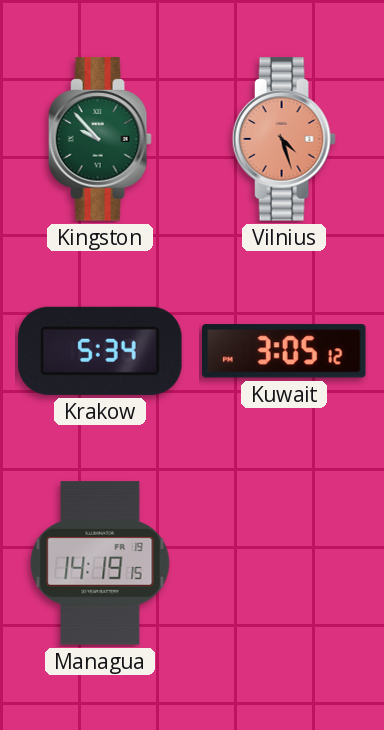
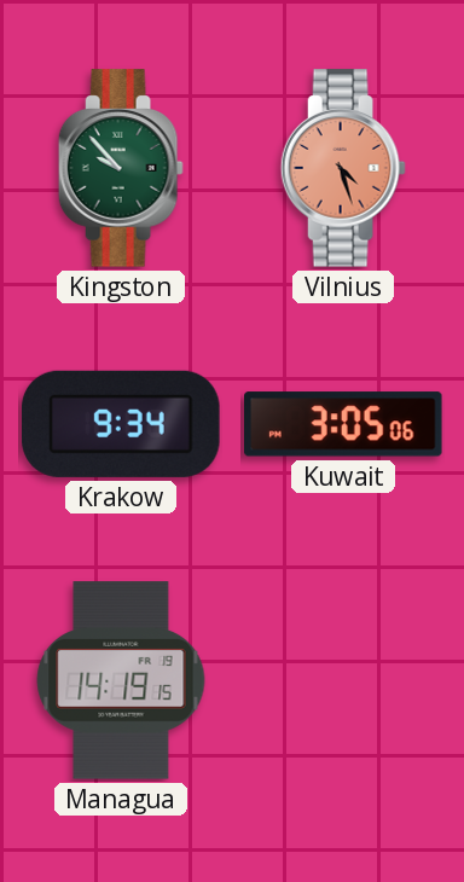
Krakow: 5:34 -> 9:34
Kuwait: 3:05:12 -> 3:05:06
